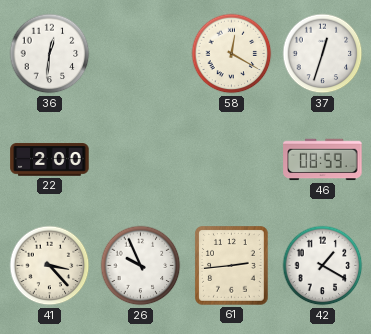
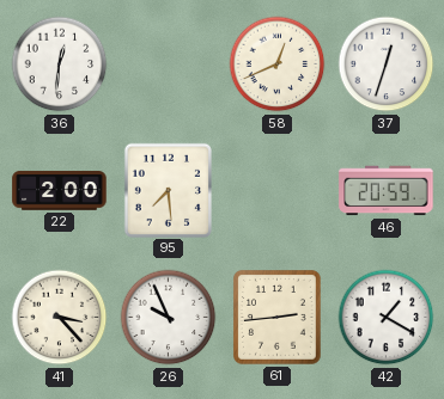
58: 12:20 -> 12:41
95: none -> 7:29
46: 08:59 -> 20:59
